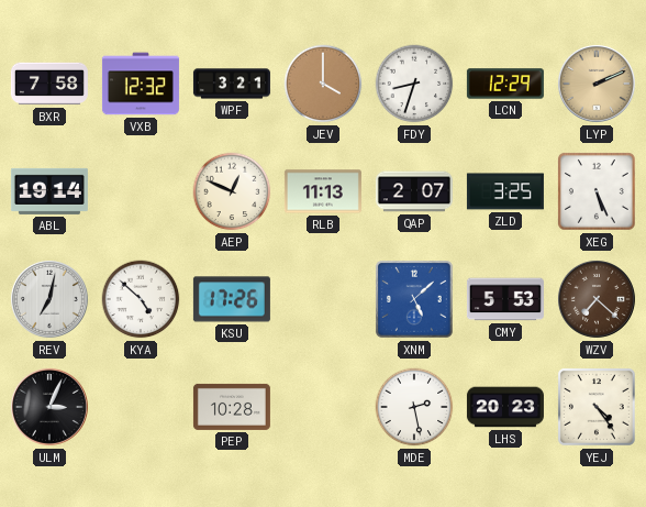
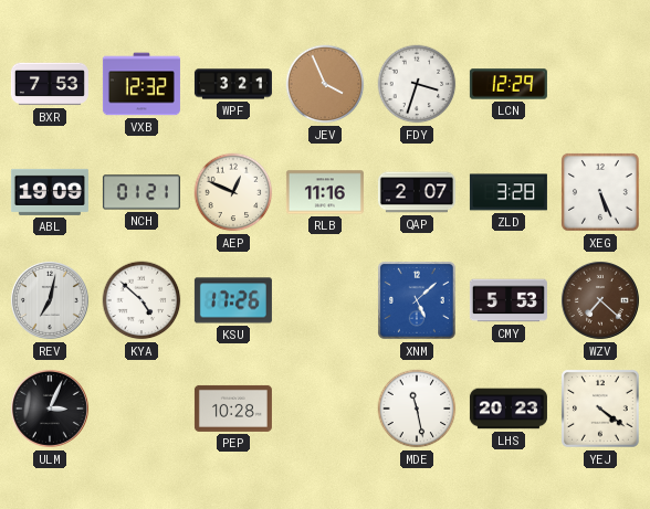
BXR: 7:58 -> 7:53
JEV: 4:00 -> 3:56
FDY: 8:33 -> 3:33
LYP: 2:11 -> none
ABL: 19:14 -> 19:09
NCH: none -> 01:21
RLB: 11:13 -> 11:16
ZLD: 3:25 -> 3:28
MDE: 2:28 -> 11:28
YEJ: 4:24 -> 4:21
